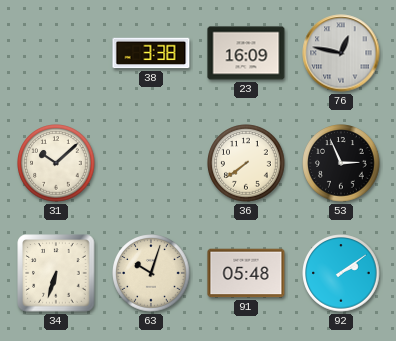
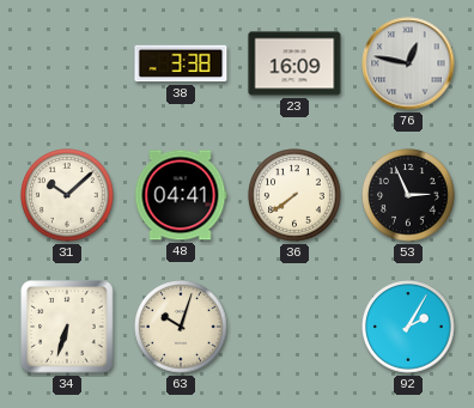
48: none -> 04:41
91: 05:48 -> none
92: 2:09 -> 2:05
